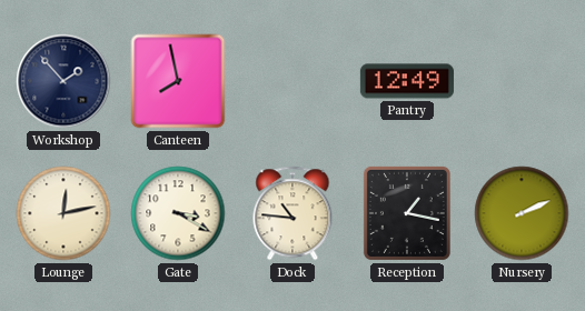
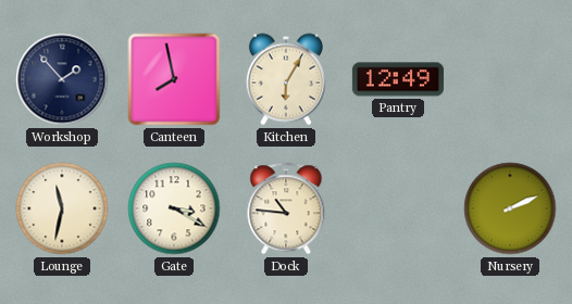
Kitchen: none -> 6:05
Lounge: 12:13 -> 11:32
Reception: 1:17 -> none
